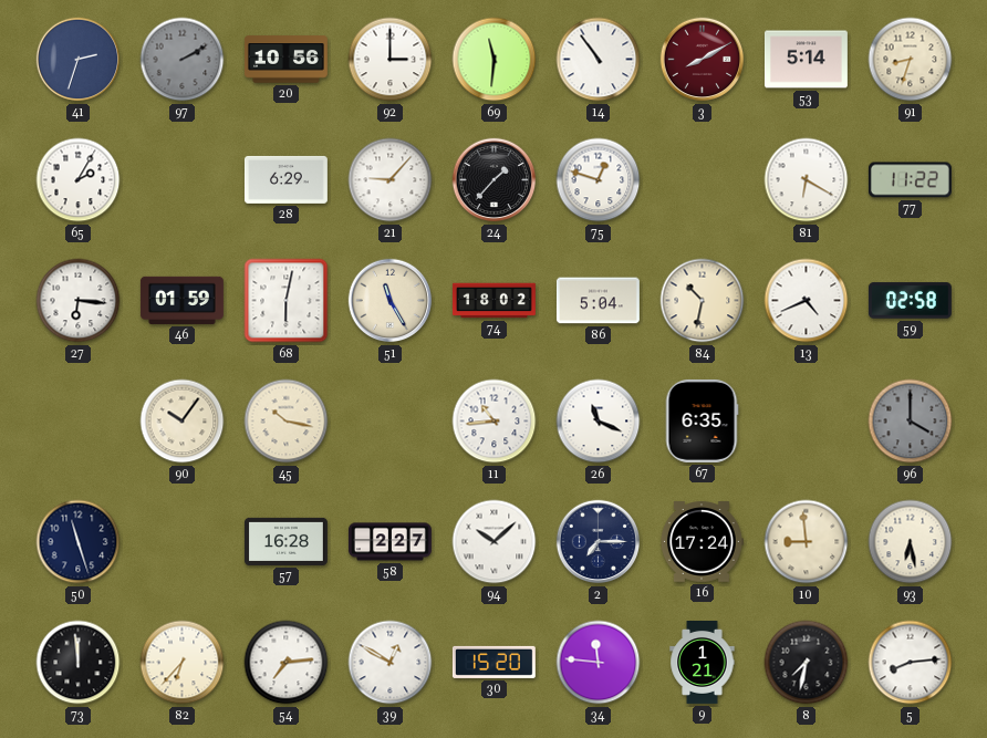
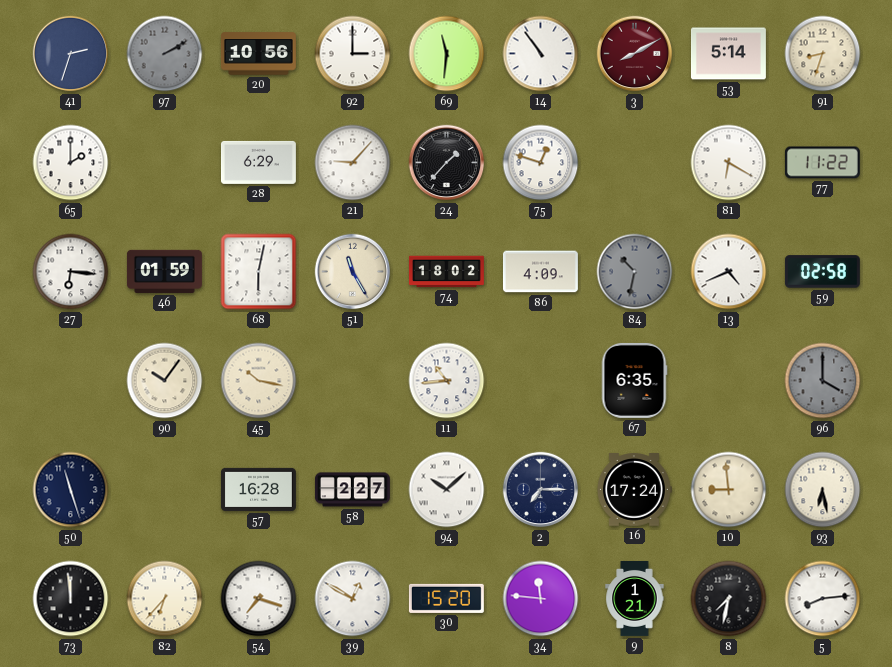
65: 2:05 -> 2:00
86: 5:04 -> 4:09
84 dial: cream -> grey
26: 11:19 -> none
54: 7:14 -> 7:18
